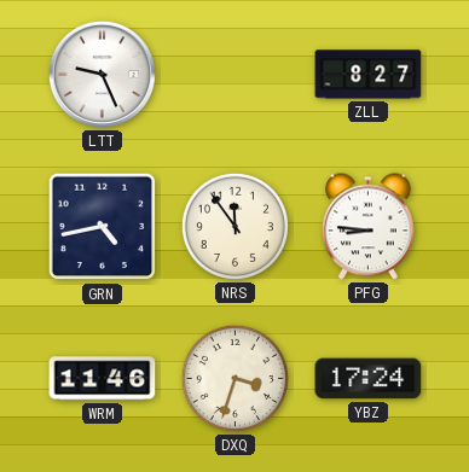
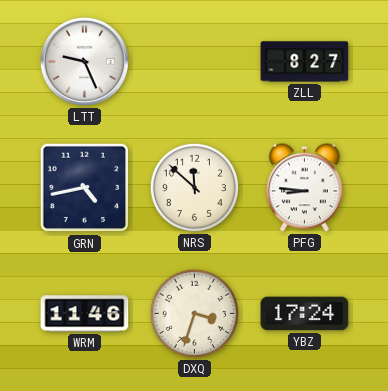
NRS: 11:54 -> 11:52
